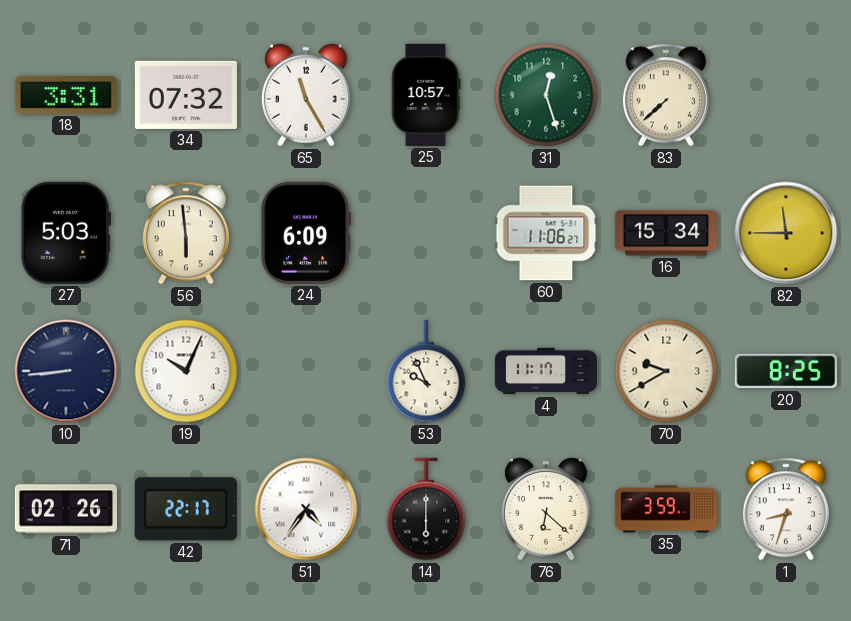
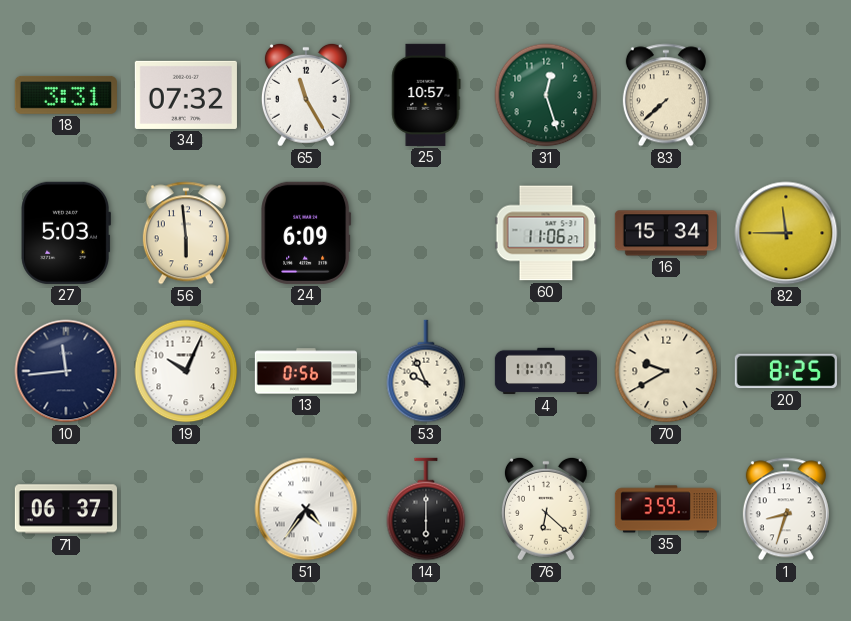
10: 8:44 -> 11:44
13: none -> 0:56
71: 02:26 -> 06:37
42: 22:17 -> none
